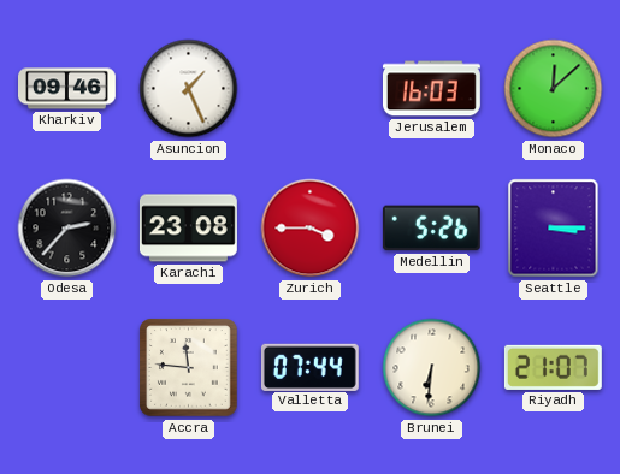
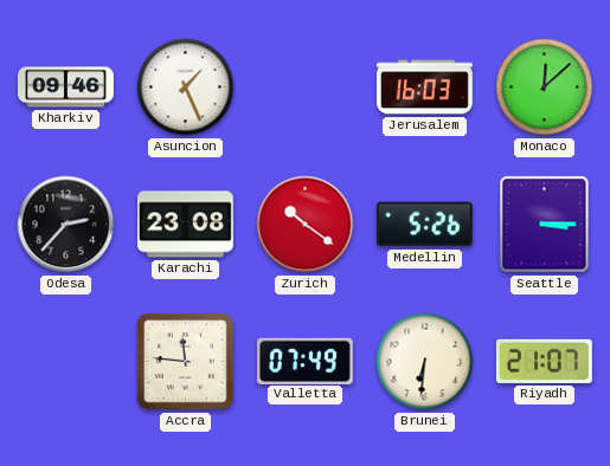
Zurich: 3:45 -> 10:21
Valletta: 07:44 -> 07:49
